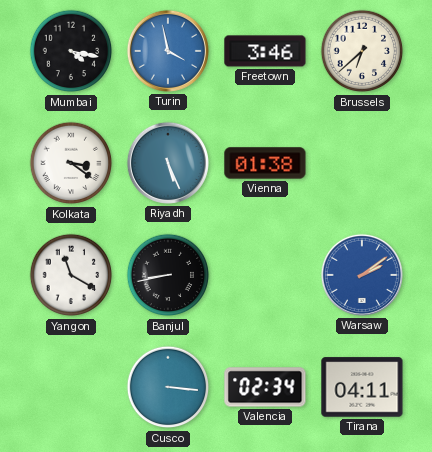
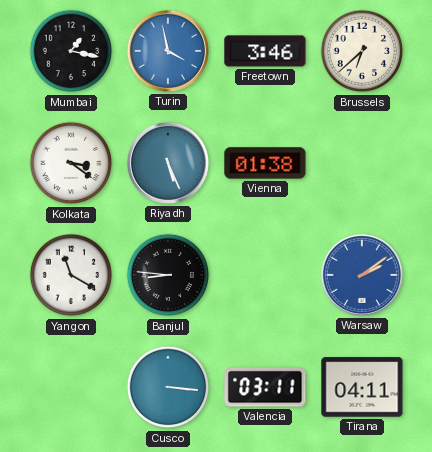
Mumbai: 4:17 -> 1:17
Banjul: 8:43 -> 8:46
Valencia: 02:34 -> 03:11
